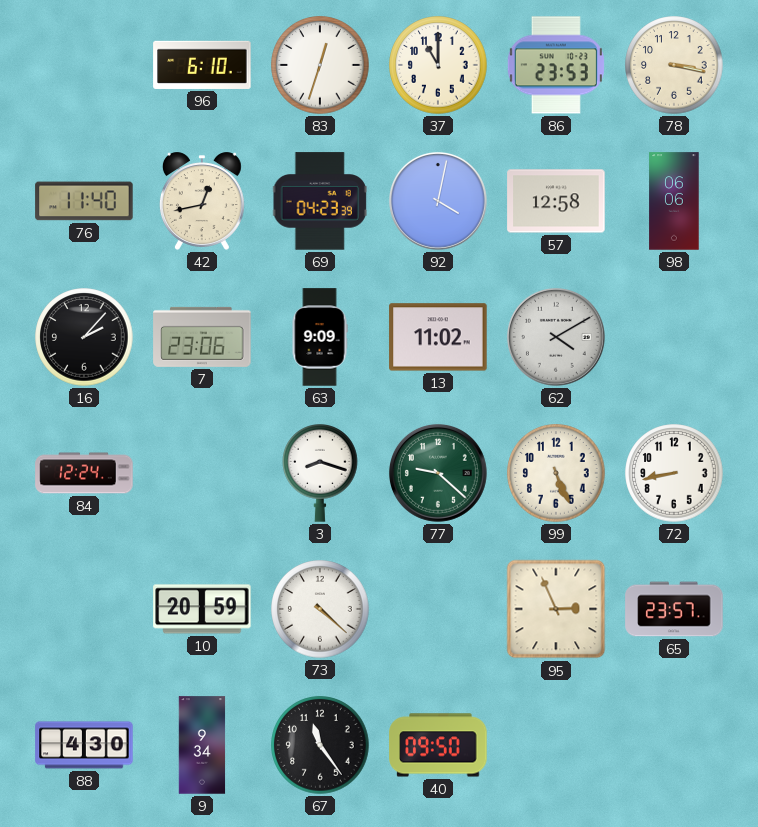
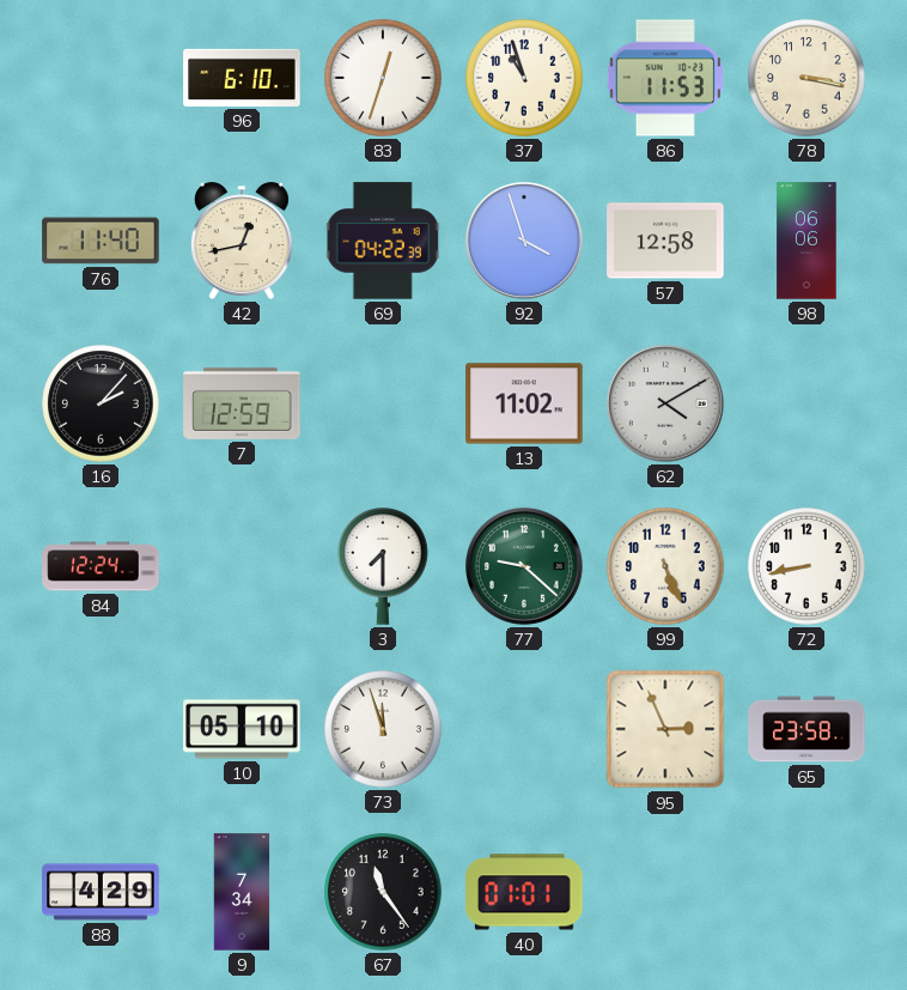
37: 11:00 -> 10:57
86: 23:53 -> 11:53
69: 04:23 -> 04:22
92: 4:02 -> 3:57
7: 23:06 -> 12:59
63: 9:09 -> none
3: 8:18 -> 7:30
10: 20:59 -> 05:10
73: 4:22 -> 11:57
65: 23:57 -> 23:58
88: 4:30 -> 4:29
9: 9:34 -> 7:34
40: 09:50 -> 01:01
